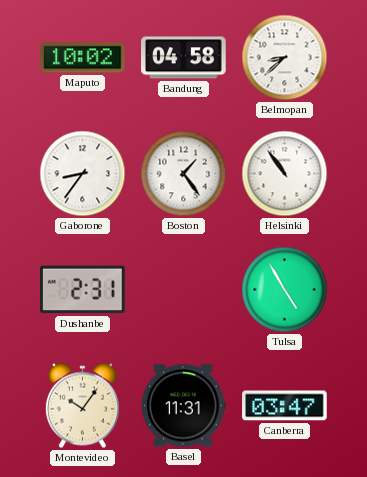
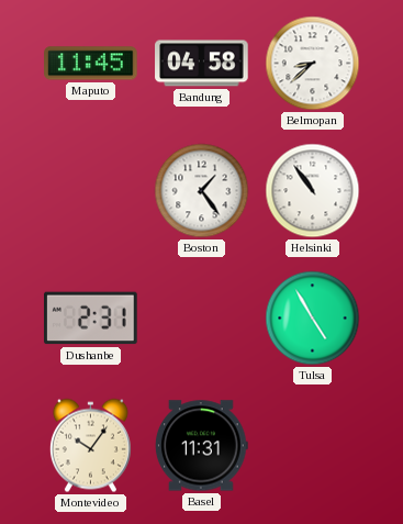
Maputo: 10:02 -> 11:45
Gaborone: 8:36 -> none
Canberra: 03:47 -> none
